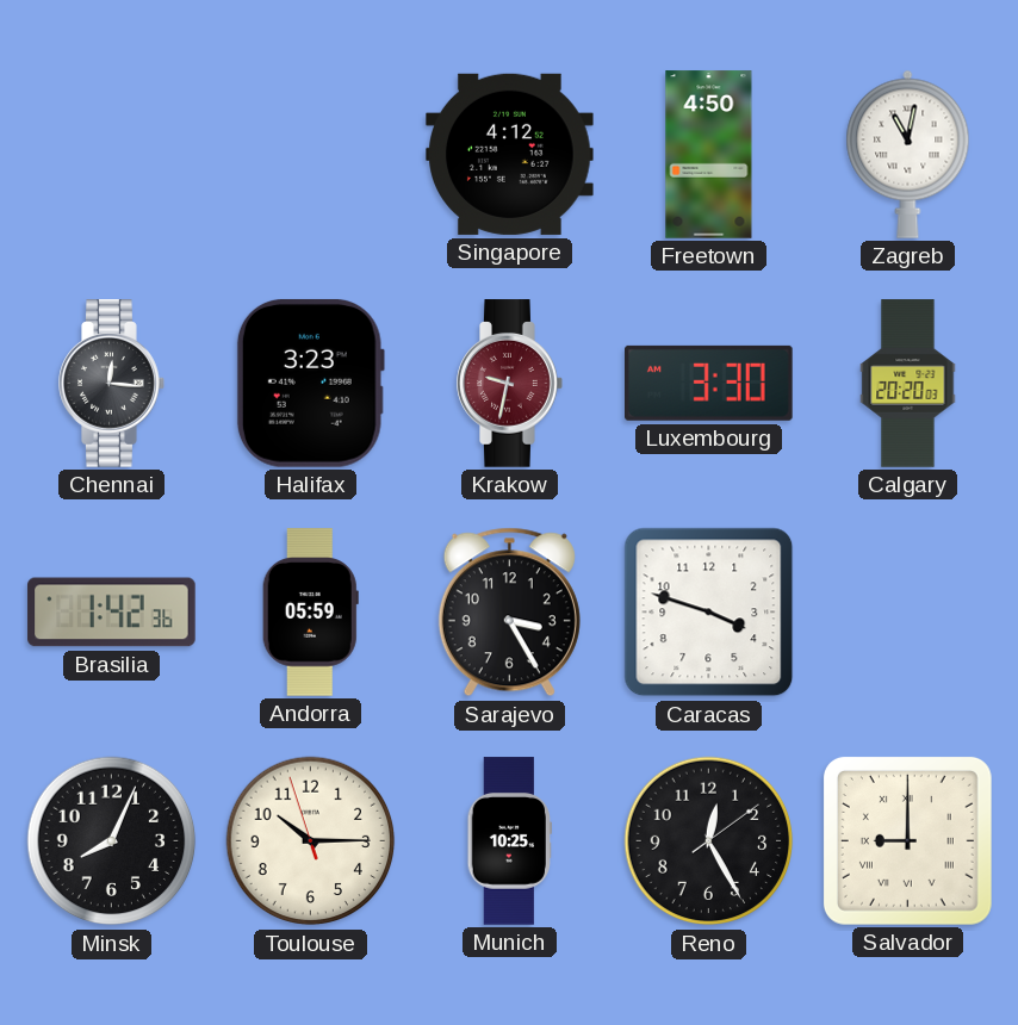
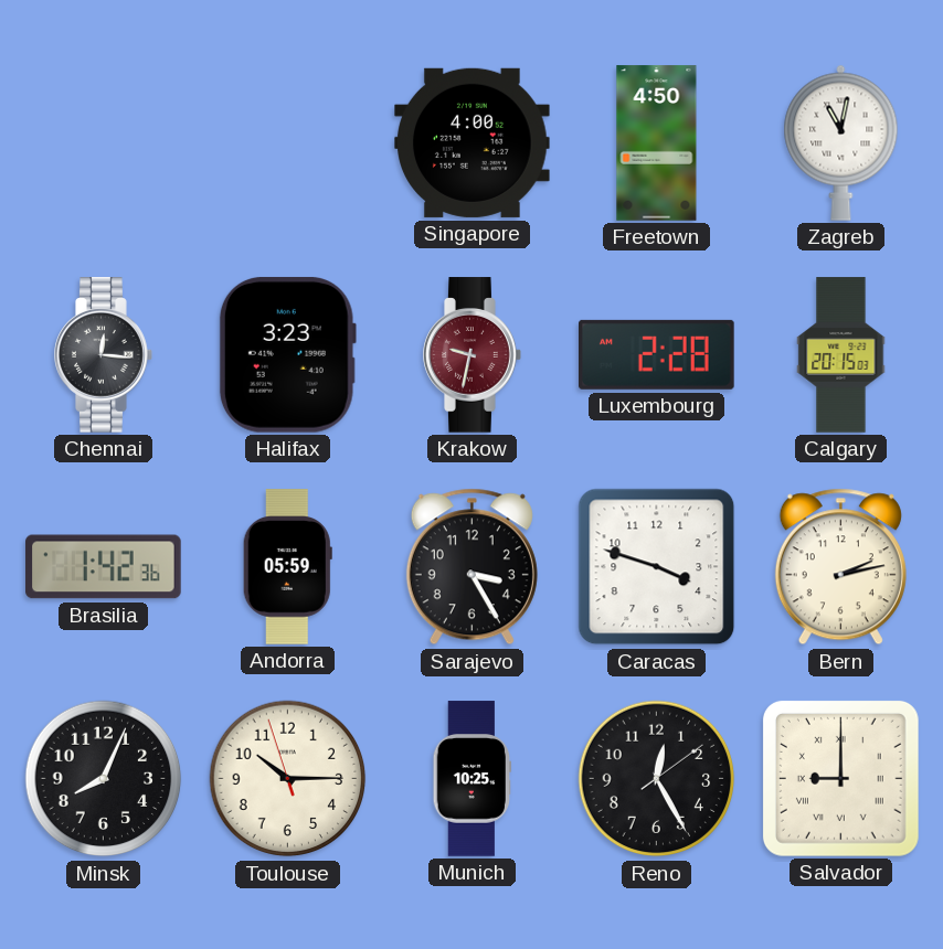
Singapore: 4:12 -> 4:00
Luxembourg: 3:30 -> 2:28
Calgary: 20:20 -> 20:15
Bern: none -> 2:13
